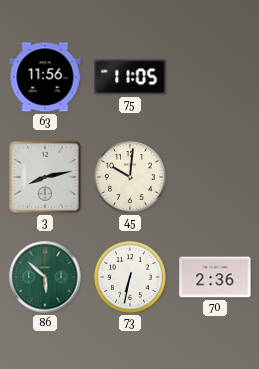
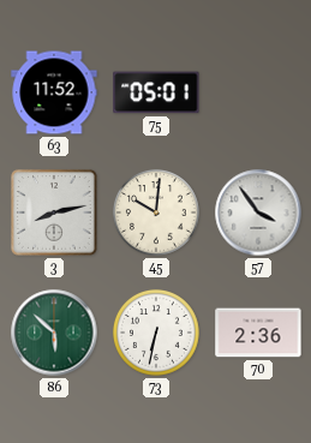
63: 11:56 -> 11:52
75: 11:05 -> 05:01
57: none -> 3:54
